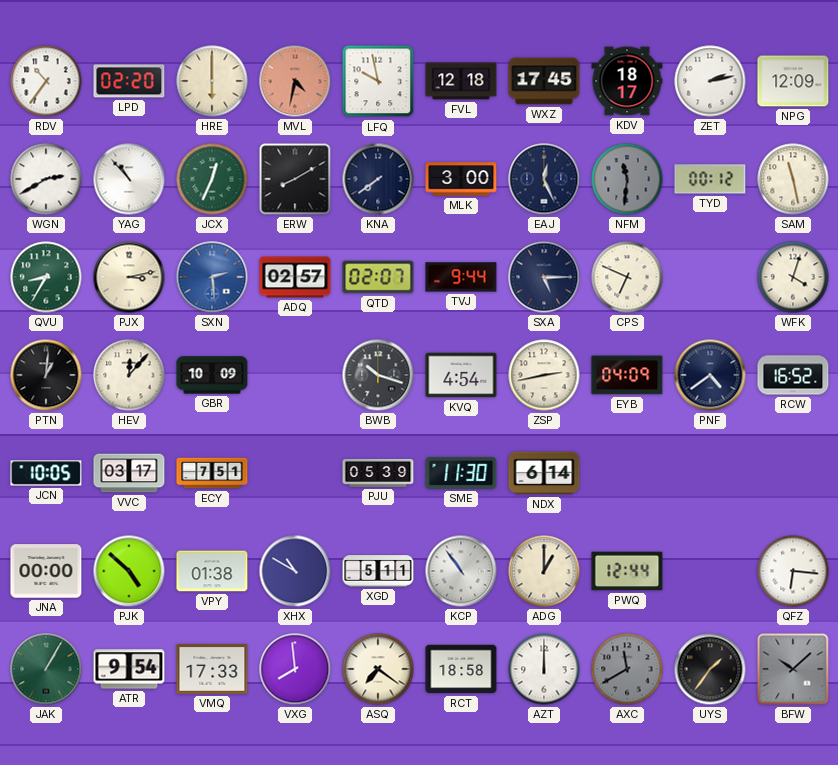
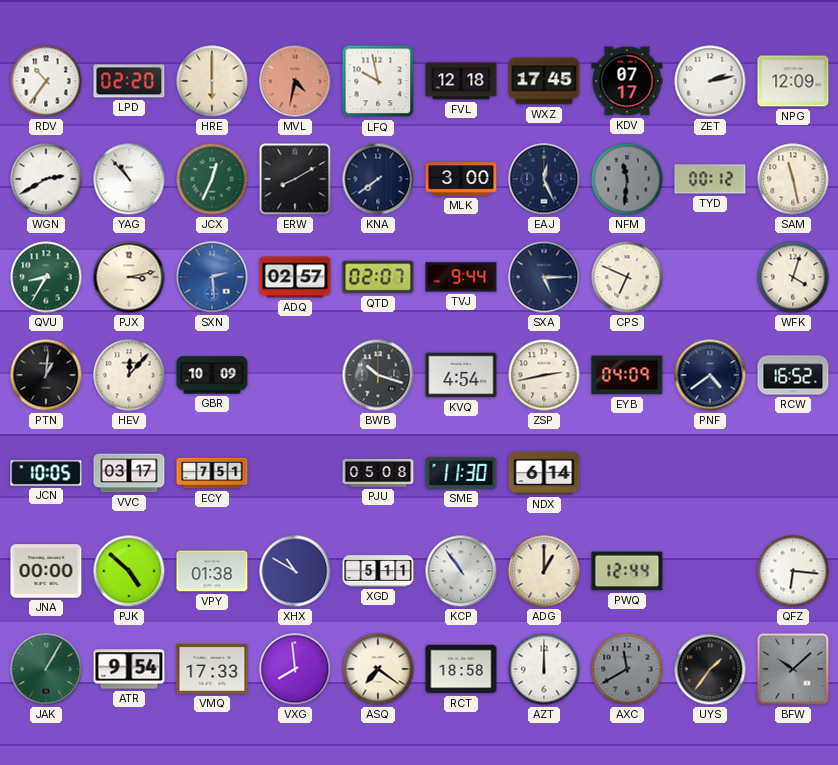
KDV: 18:17 -> 07:17
PJU: 05:39 -> 05:08
